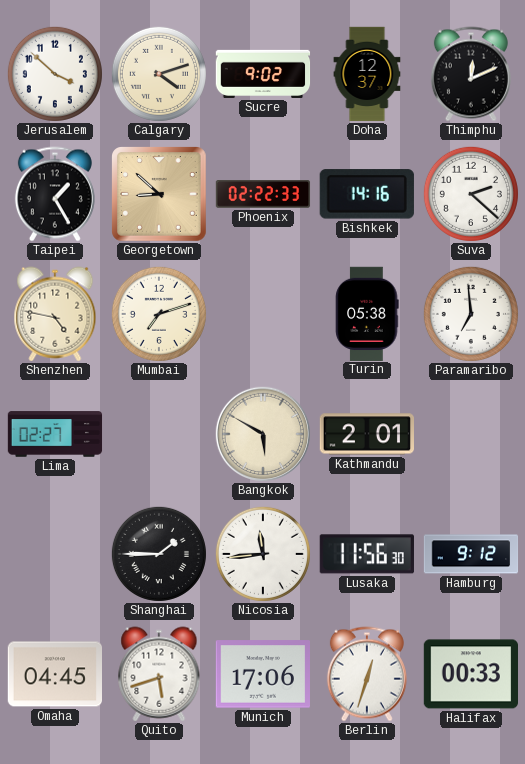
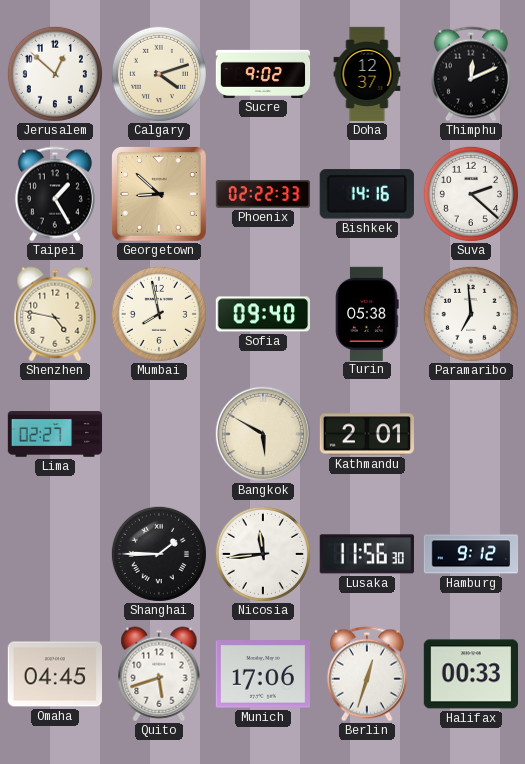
Jerusalem: 3:52 -> 12:52
Mumbai: 7:12 -> 7:58
Sofia: none -> 09:40
